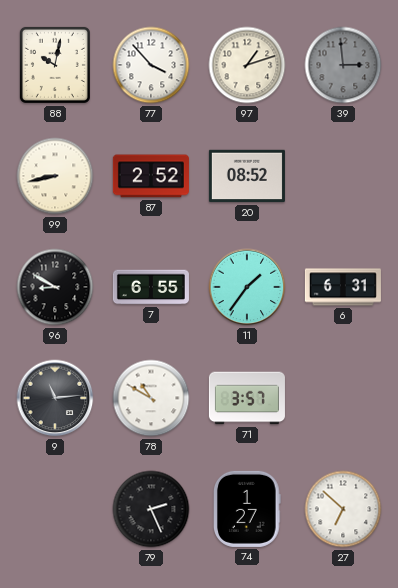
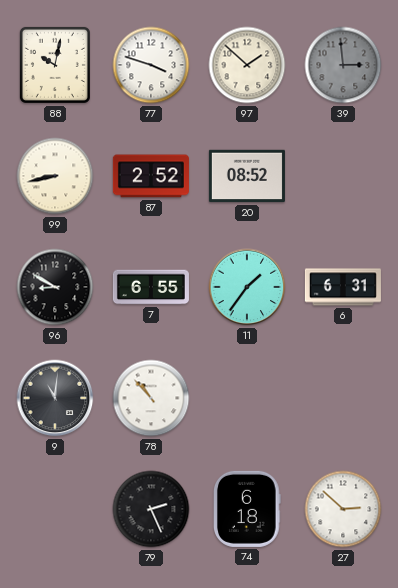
77: 3:53 -> 3:48
97: 1:12 -> 1:52
9: 11:14 -> 11:01
78: 10:50 -> 10:53
71: 3:57 -> none
74: 1:27 -> 6:18
27: 6:52 -> 2:52
